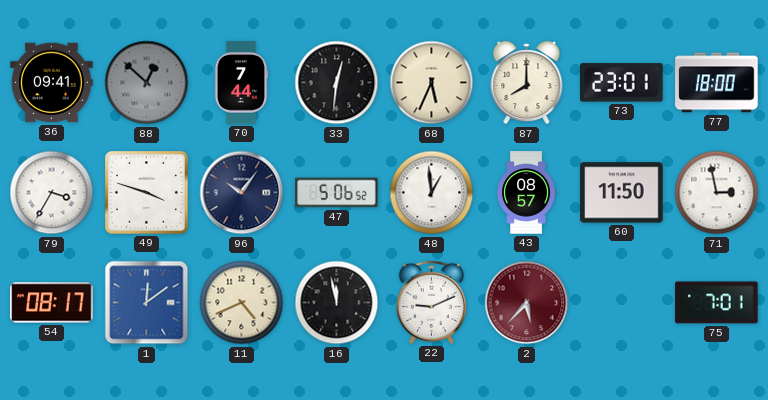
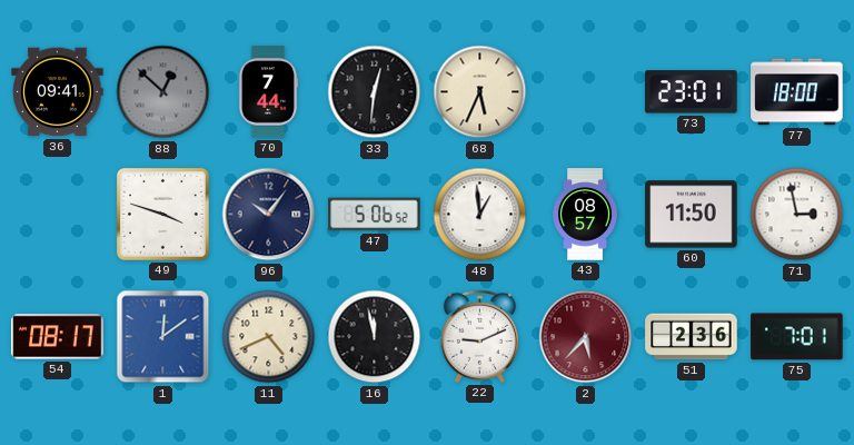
87: 8:00 -> none
79: 3:35 -> none
51: none -> 2:36
